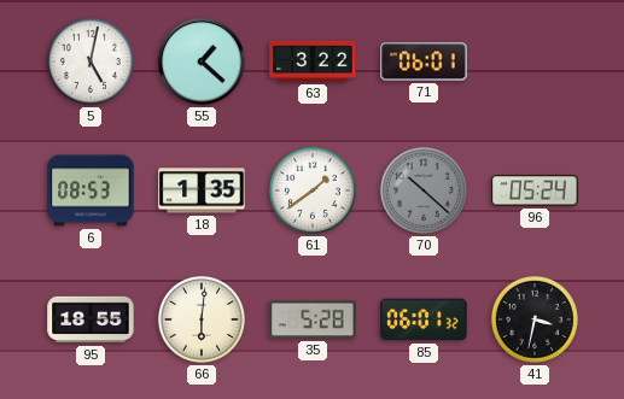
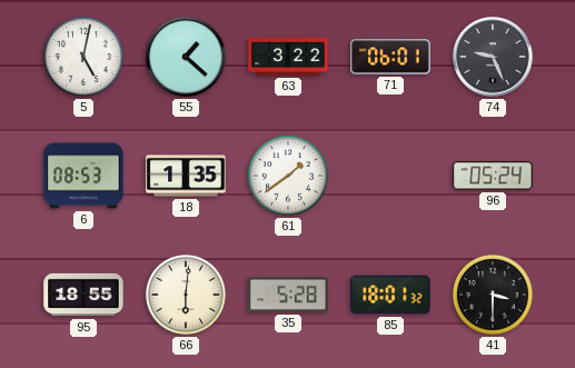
74: none -> 9:26
70: 10:22 -> none
85: 06:01 -> 18:01
41: 3:32 -> 3:30
